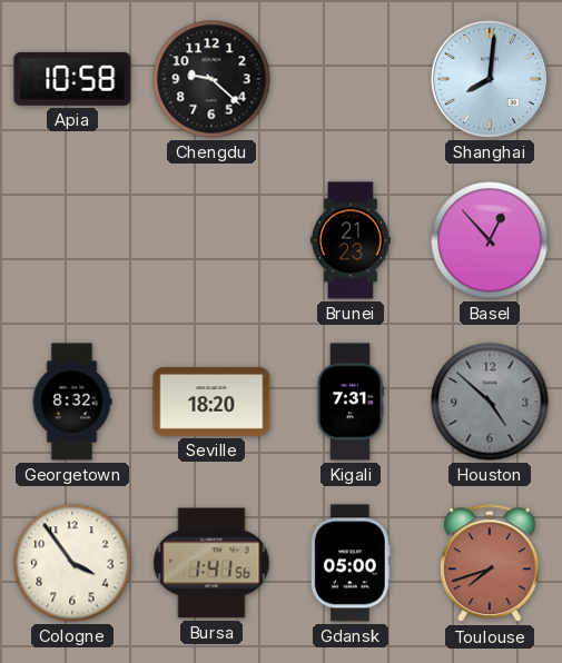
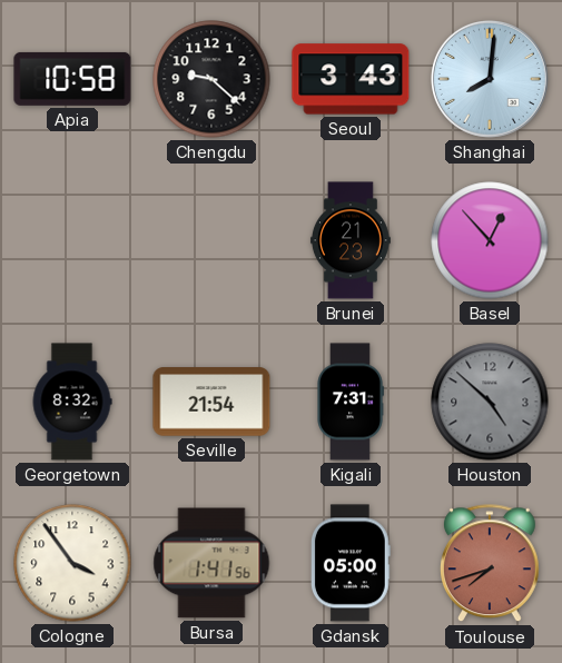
Seoul: none -> 3:43
Seville: 18:20 -> 21:54
